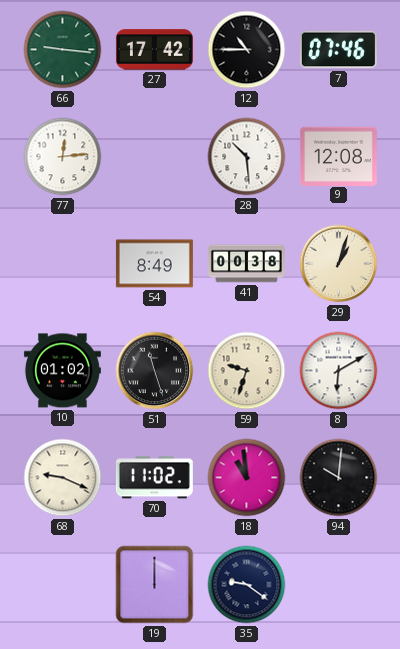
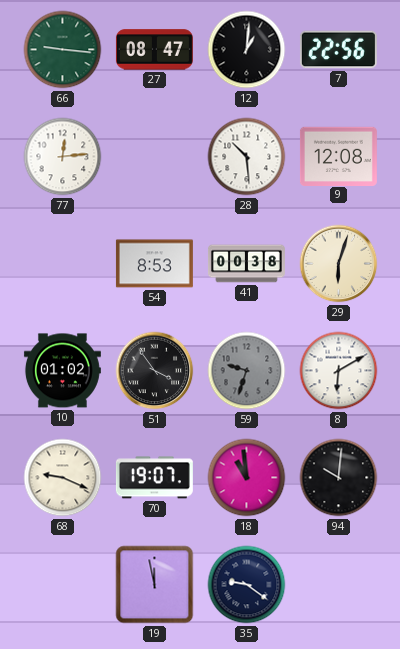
27: 17:42 -> 08:47
12: 10:45 -> 1:01
7: 07:46 -> 22:56
54: 8:49 -> 8:53
29: 1:03 -> 6:03
51: 11:27 -> 3:54
59 dial: cream -> grey
70: 11:02 -> 19:07
19: 12:00 -> 11:58
